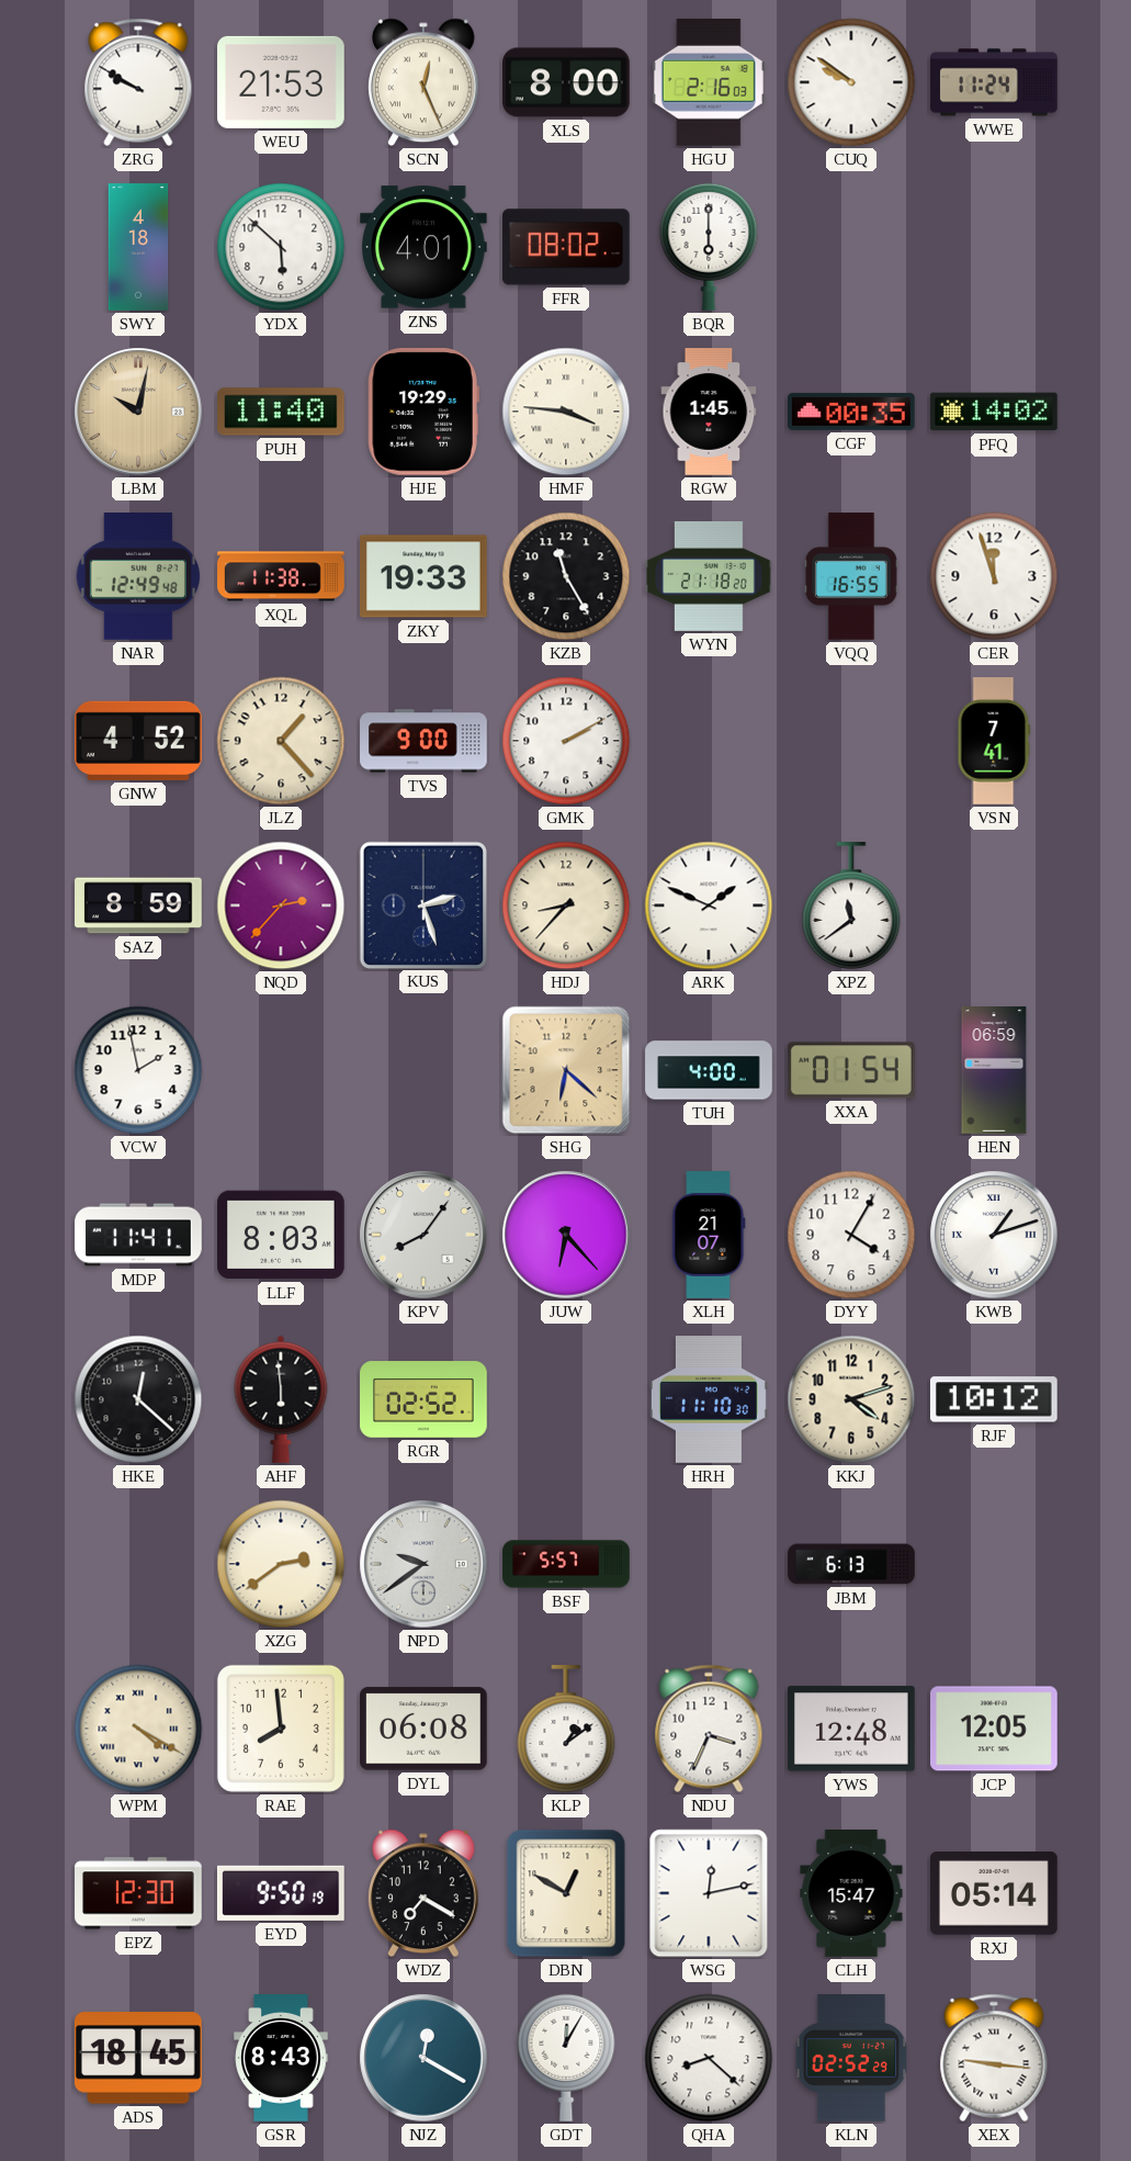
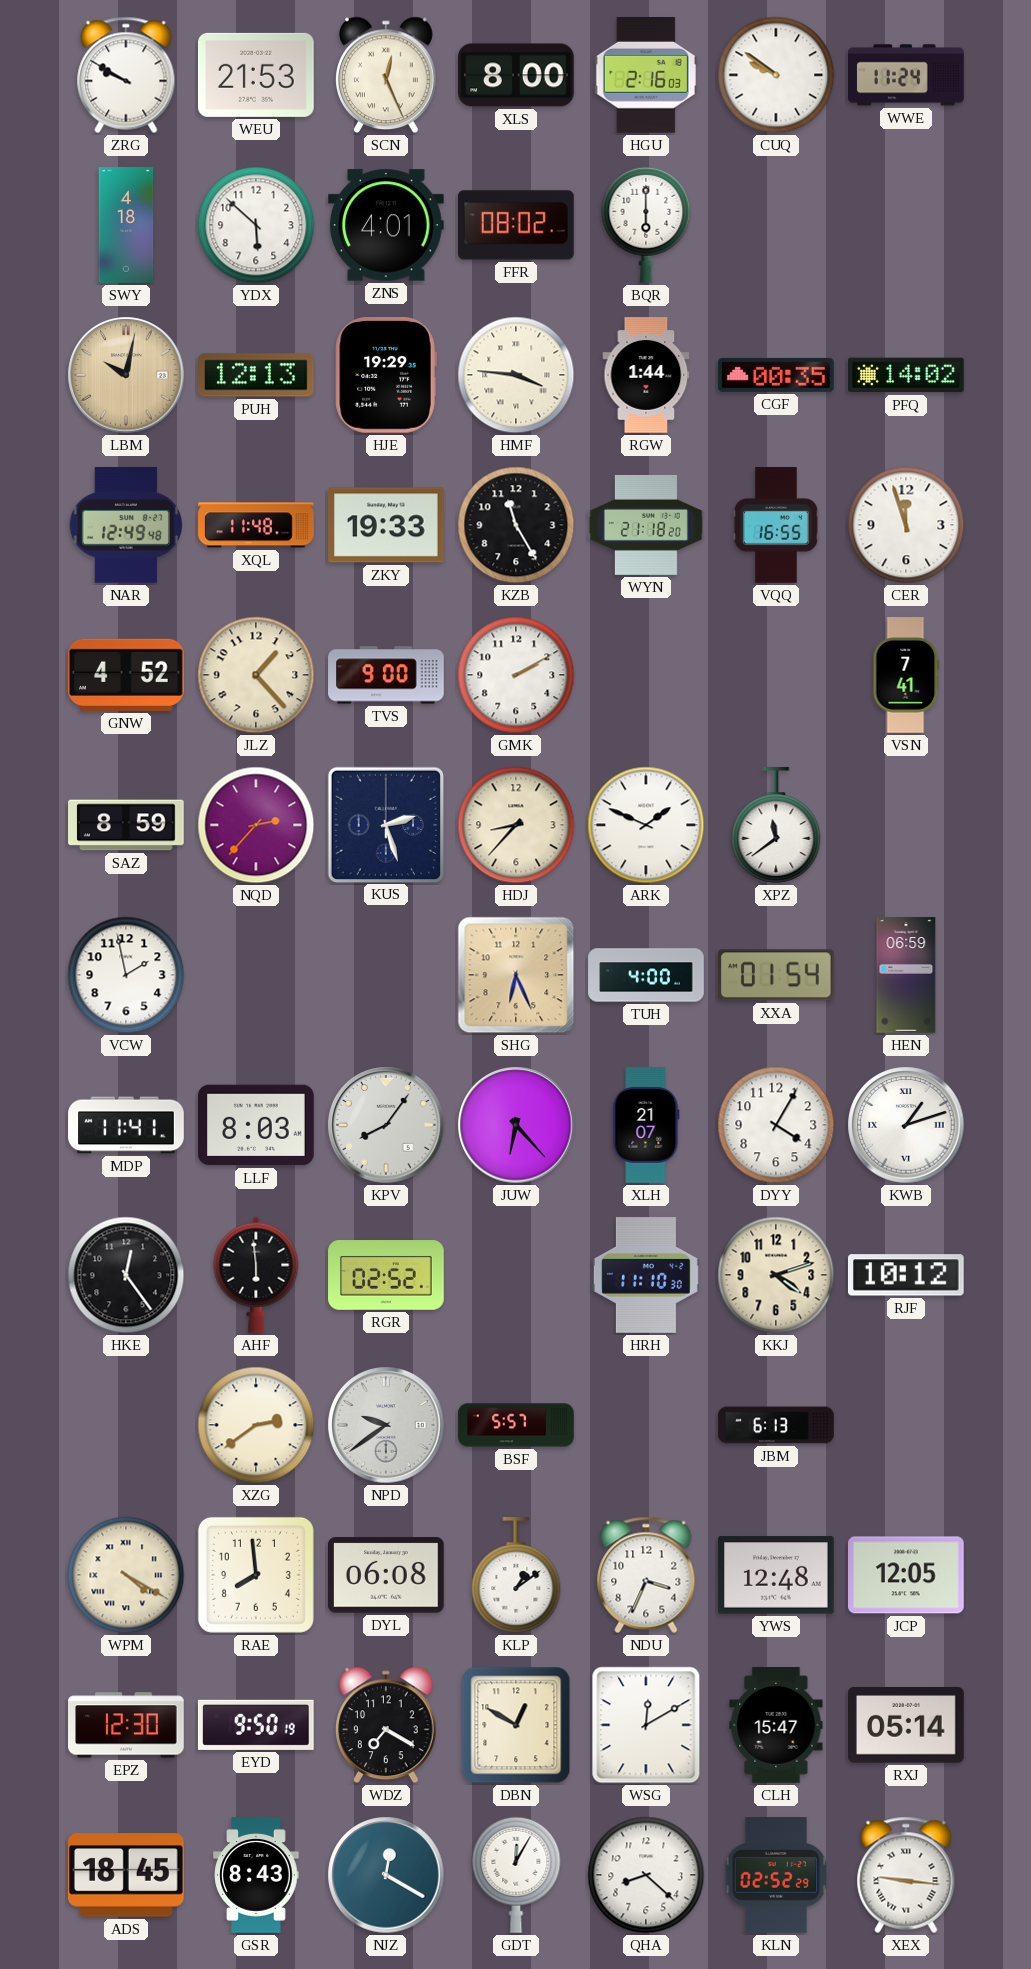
PUH: 11:40 -> 12:13
RGW: 1:45 -> 1:44
XQL: 11:38 -> 11:48
SHG: 6:22 -> 6:26
HKE: 12:22 -> 12:24
WSG: 12:13 -> 12:10
